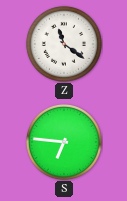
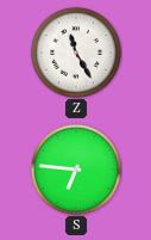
Z: 11:21 -> 11:25
